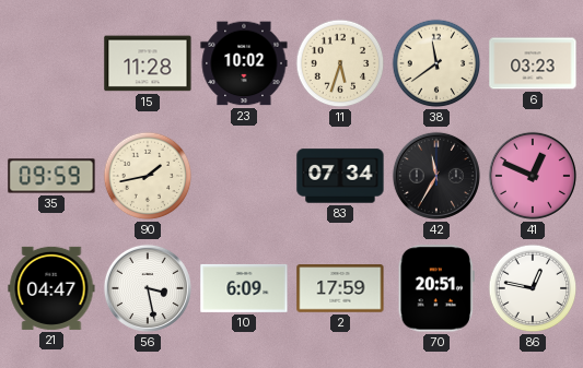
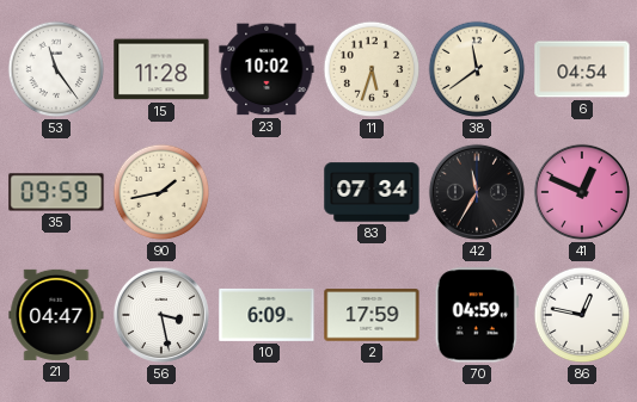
53: none -> 11:24
6: 03:23 -> 04:54
70: 20:51 -> 04:59
